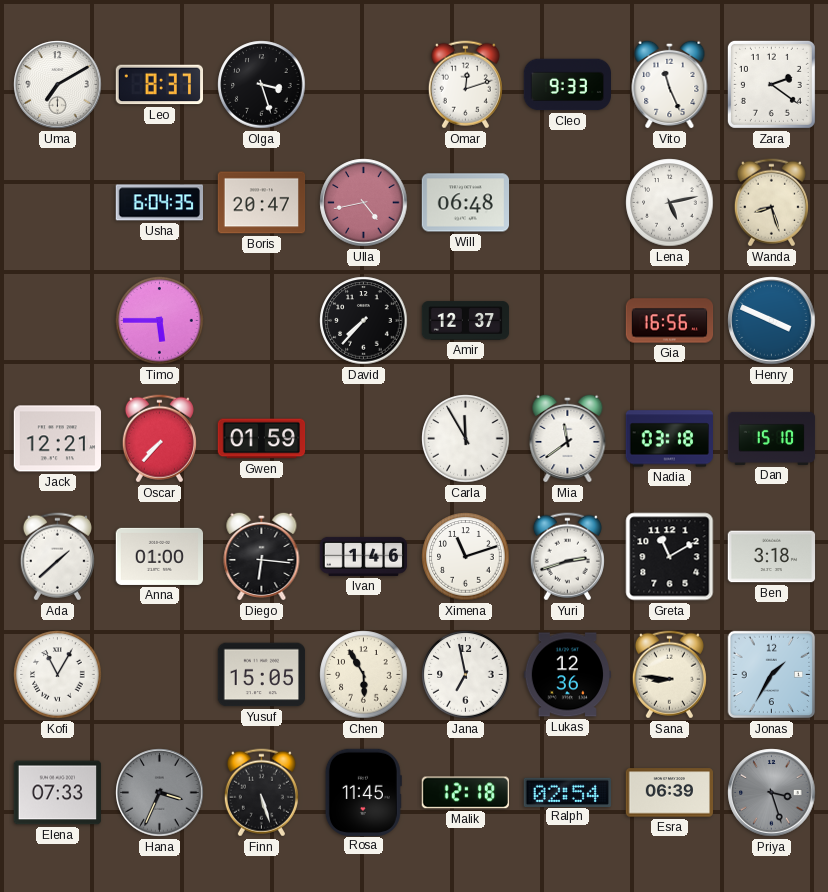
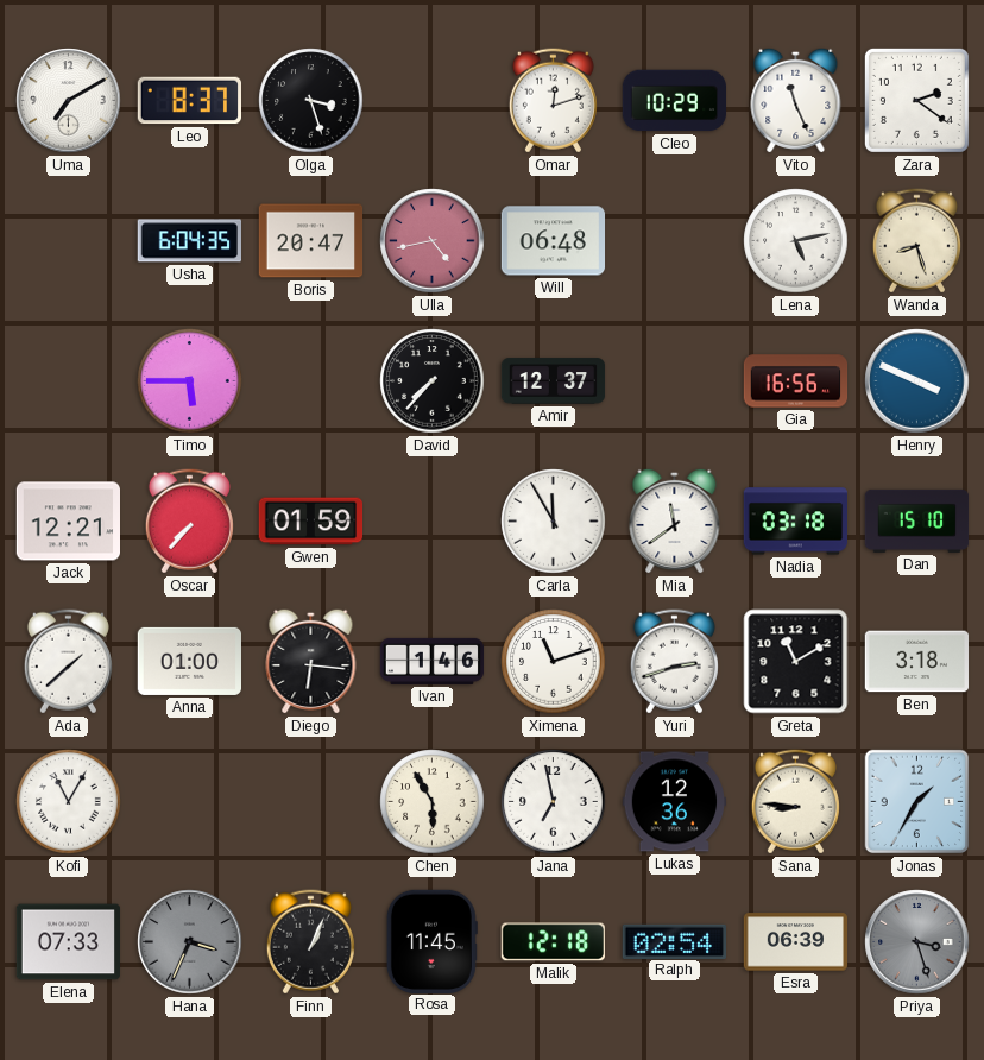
Cleo: 9:33 -> 10:29
Yusuf: 15:05 -> none
Finn: 5:27 -> 1:04
